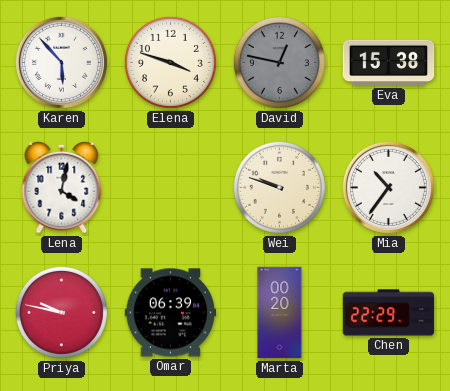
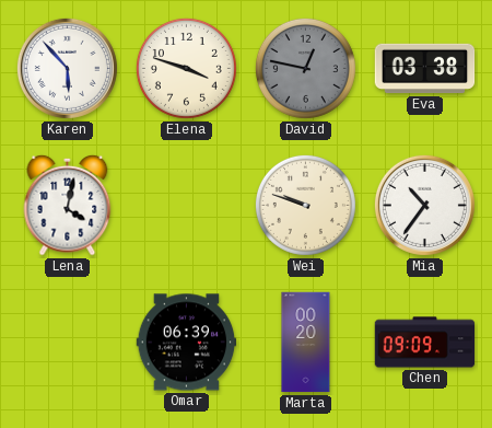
Eva: 15:38 -> 03:38
Priya: 9:47 -> none
Chen: 22:29 -> 09:09
